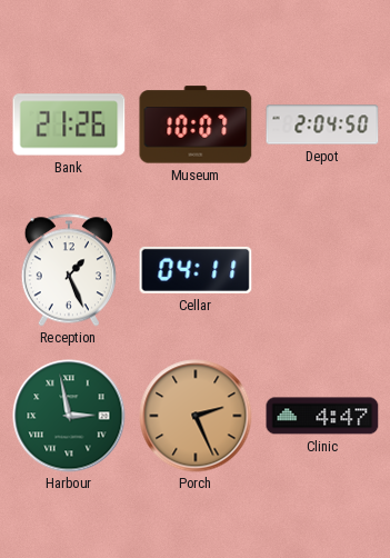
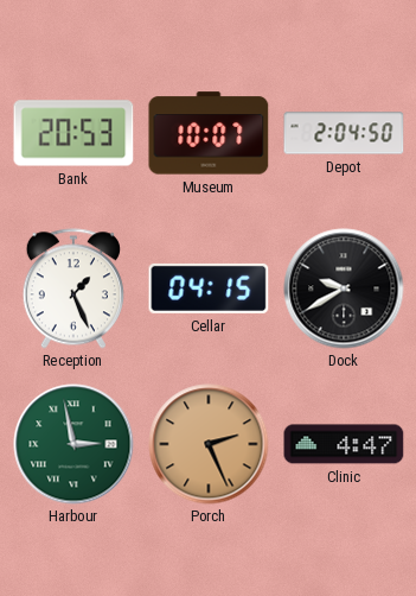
Bank: 21:26 -> 20:53
Cellar: 04:11 -> 04:15
Dock: none -> 9:40
